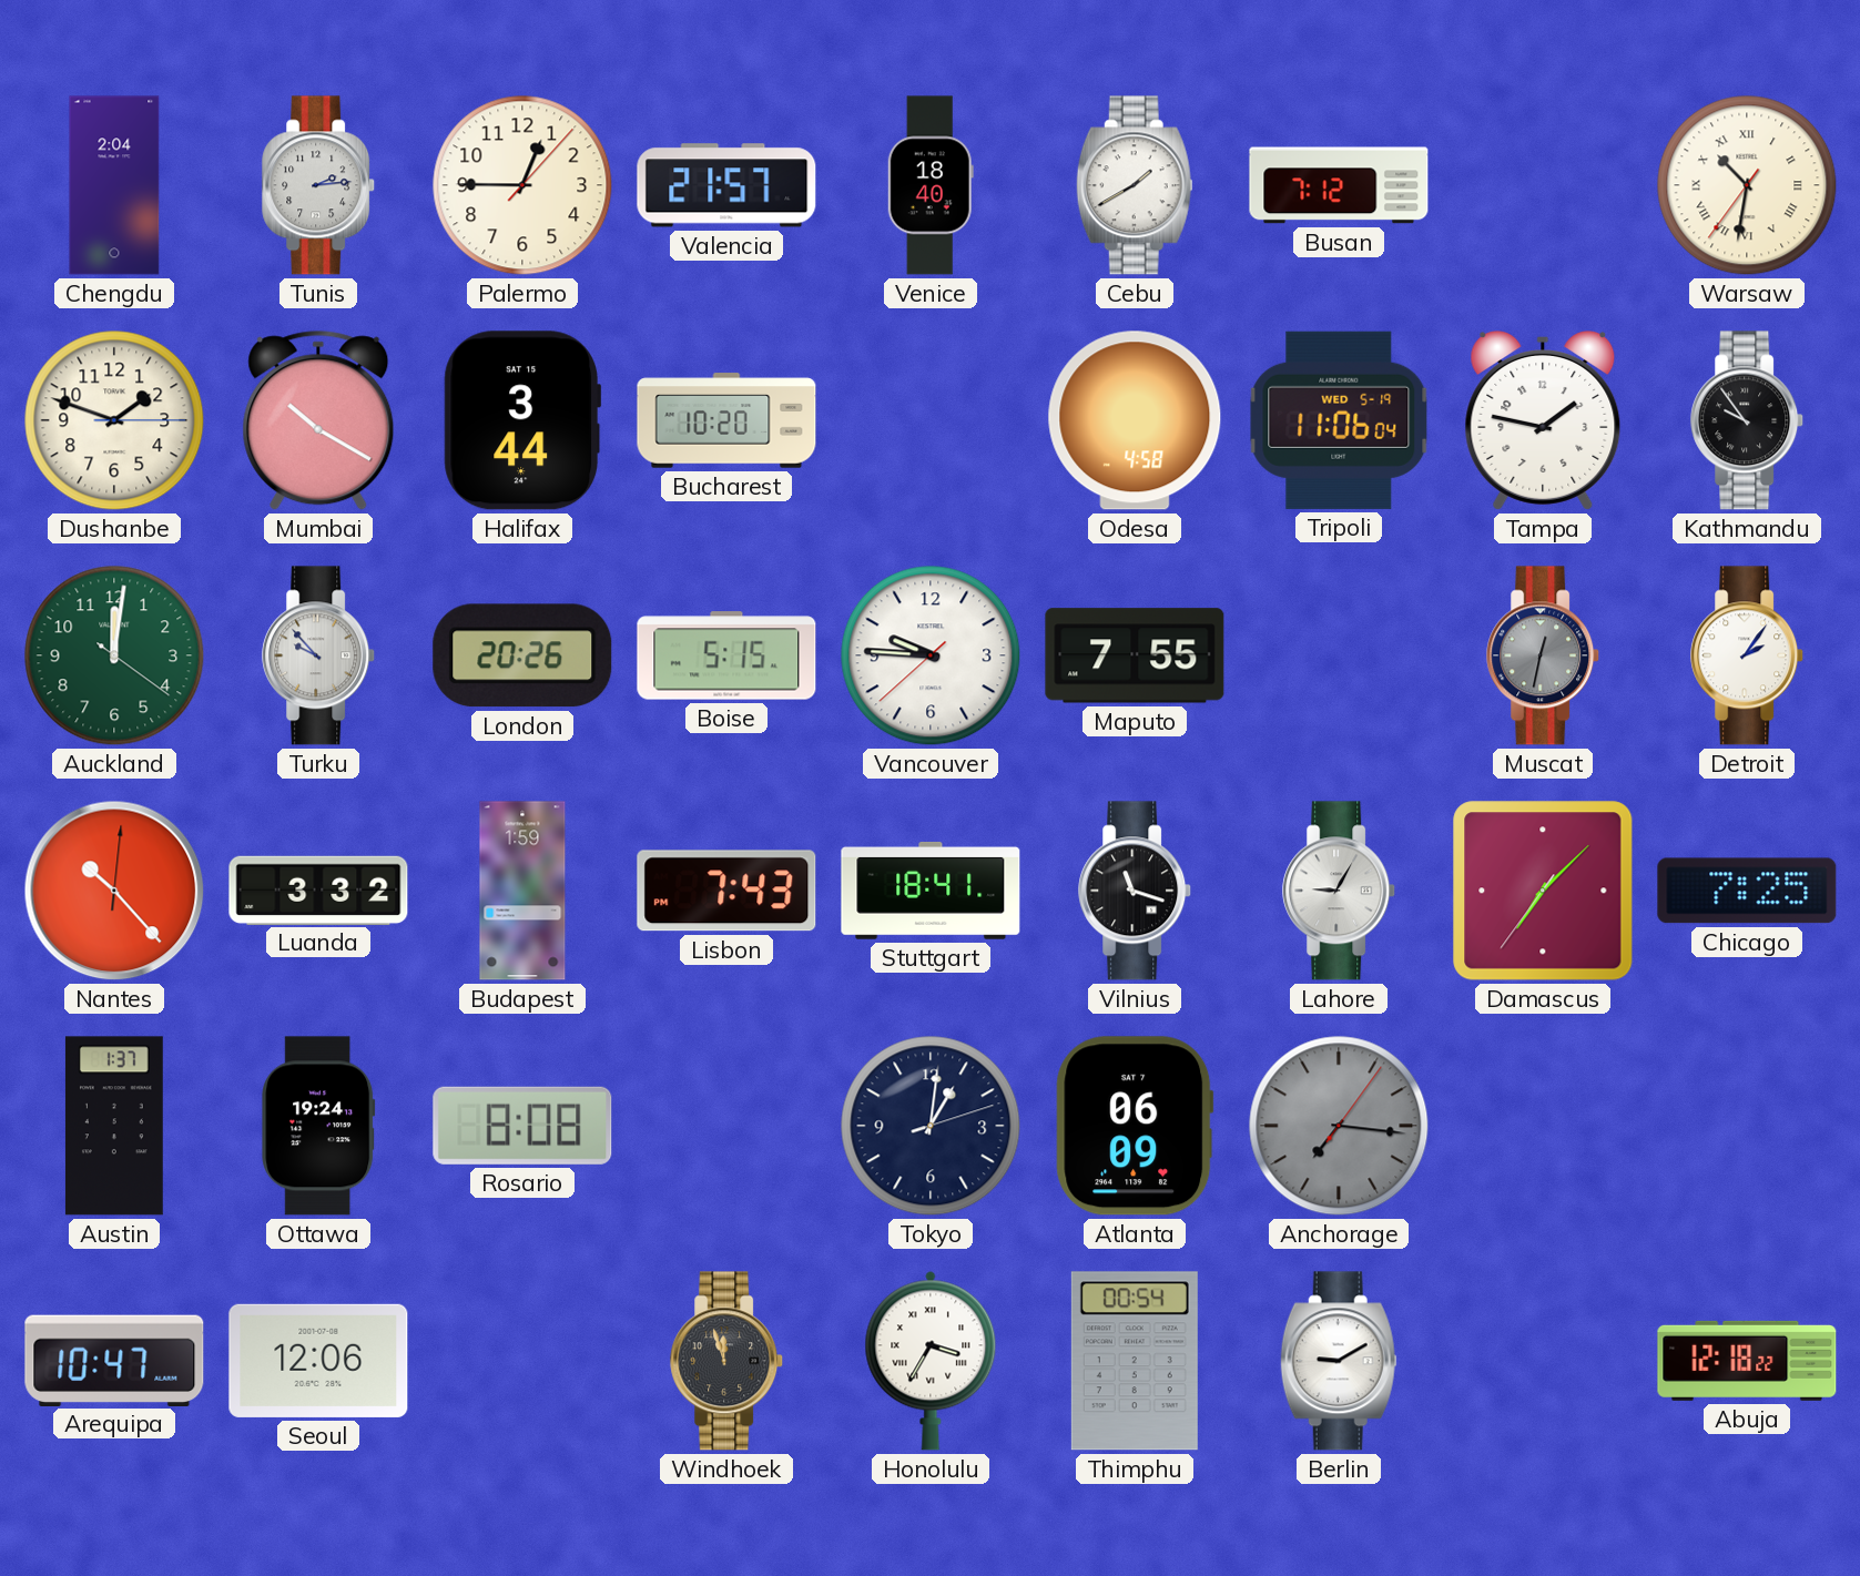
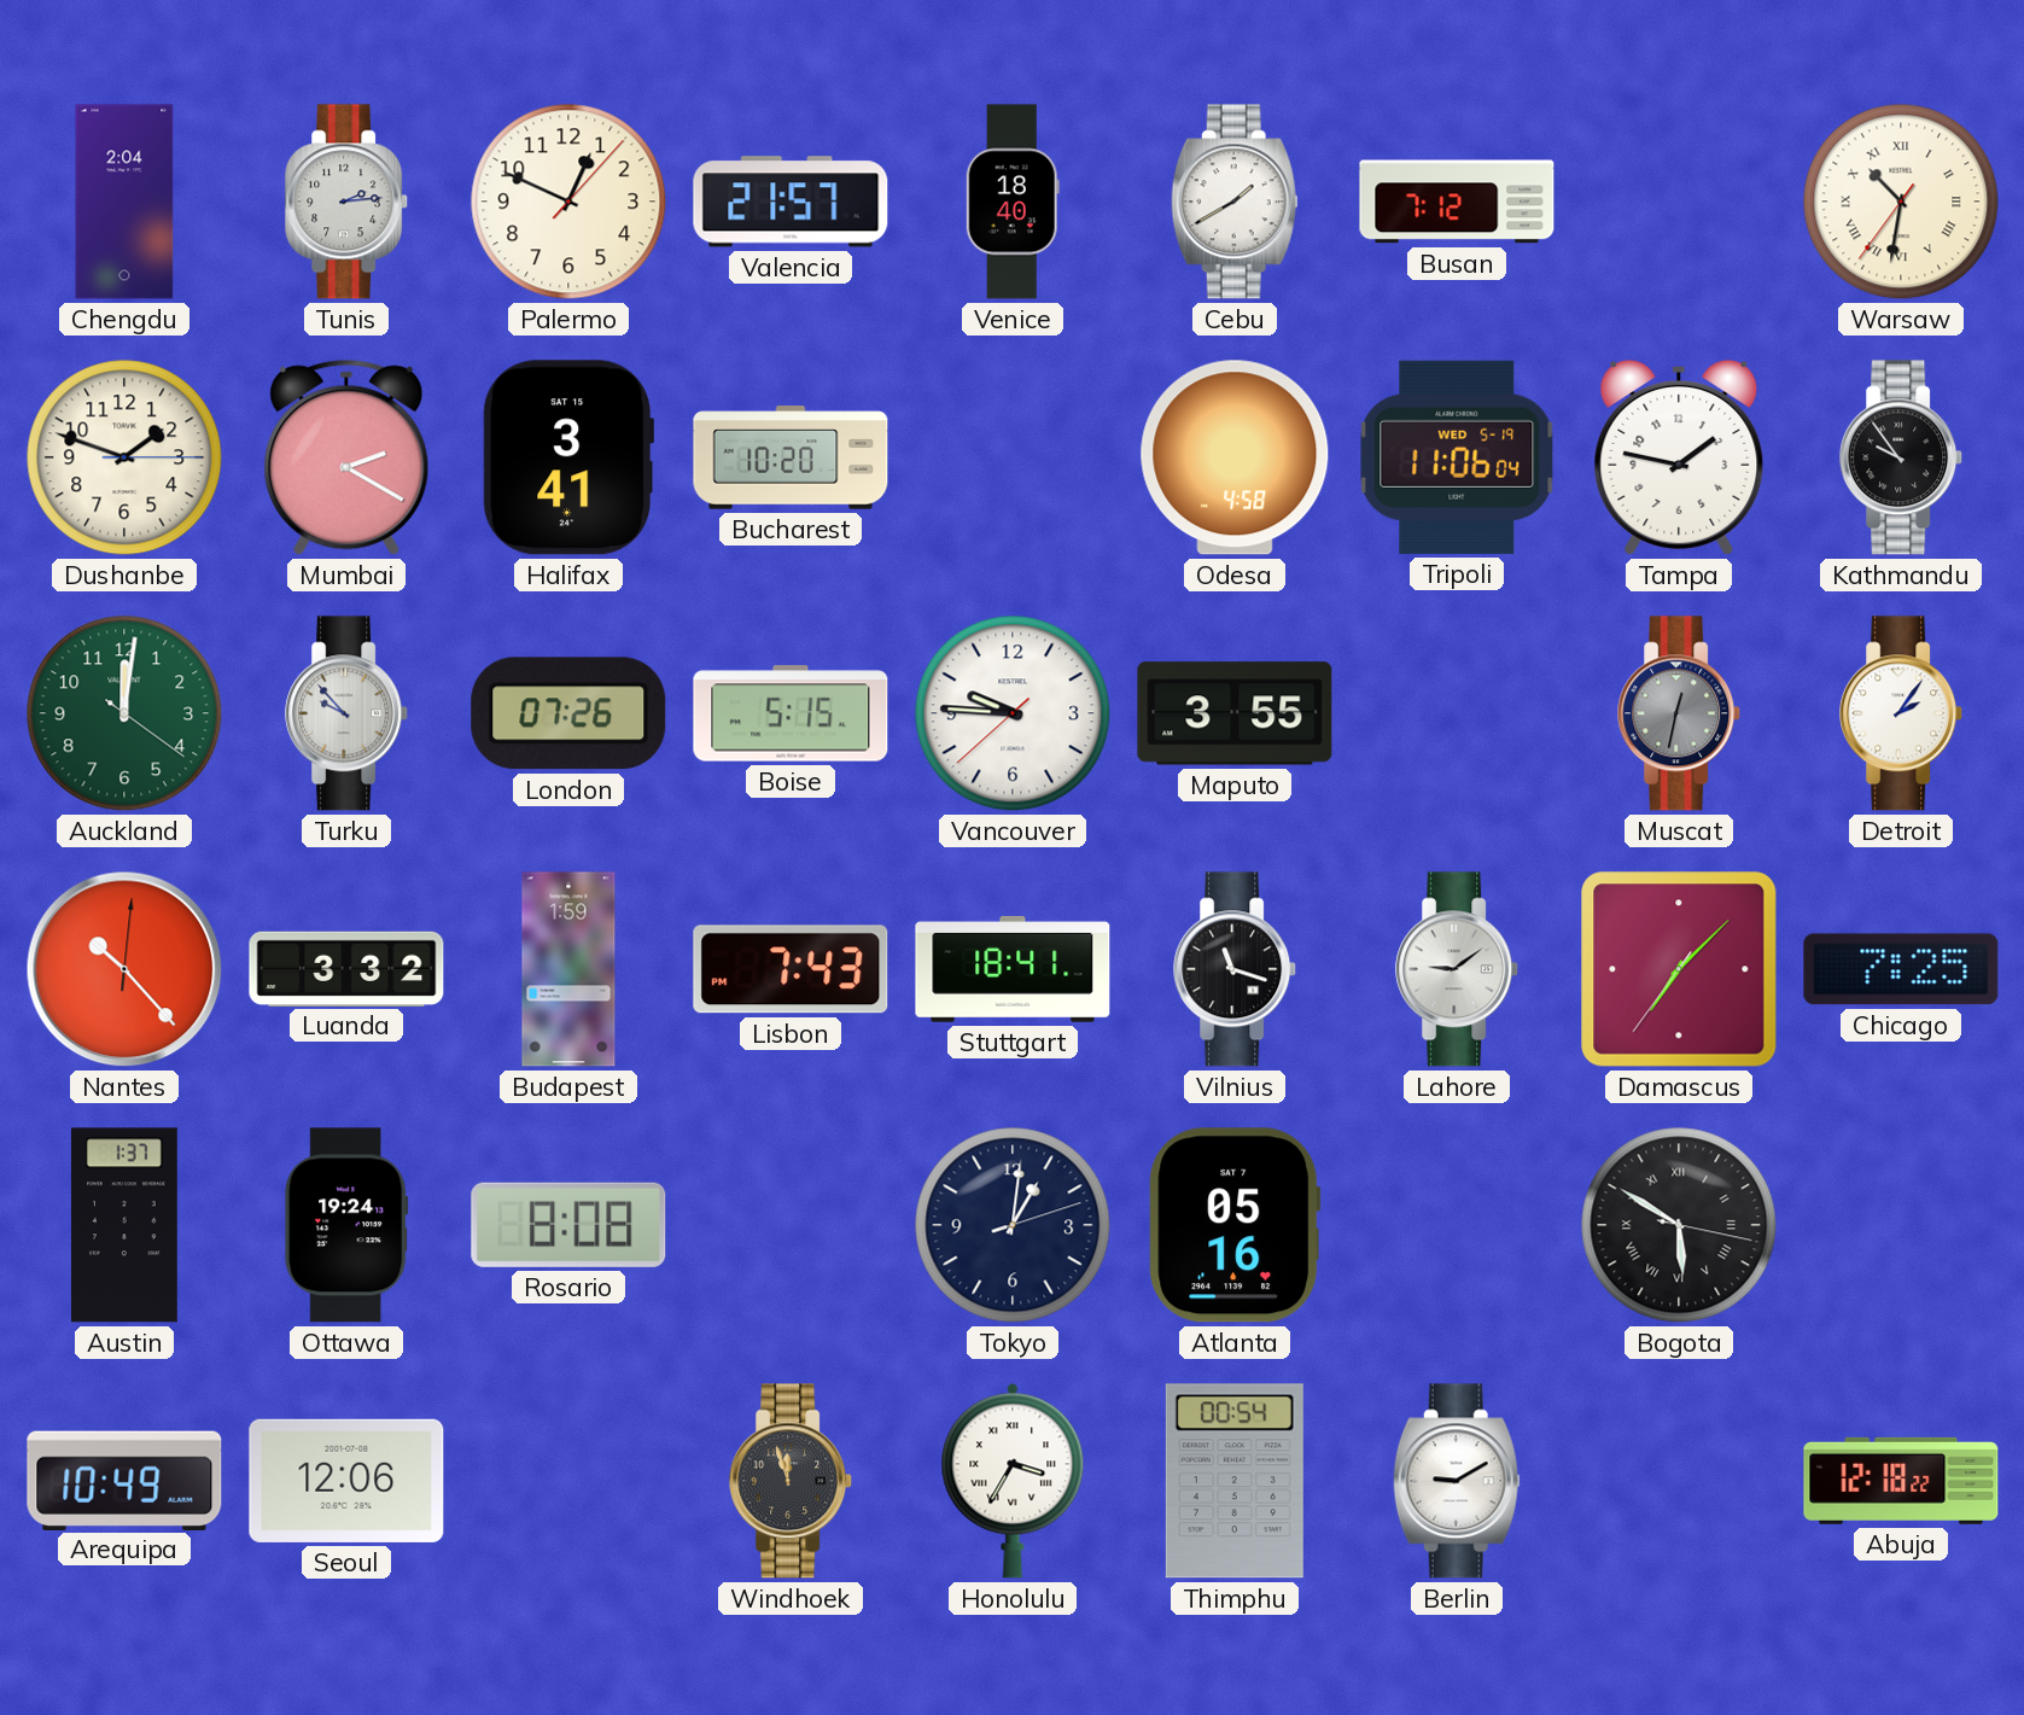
Palermo: 12:45 -> 12:49
Mumbai: 10:20 -> 2:20
Halifax: 3:44 -> 3:41
London: 20:26 -> 07:26
Maputo: 7:55 -> 3:55
Lahore: 9:05 -> 9:09
Atlanta: 06:09 -> 05:16
Anchorage: 7:16 -> none
Bogota: none -> 5:50
Arequipa: 10:47 -> 10:49
